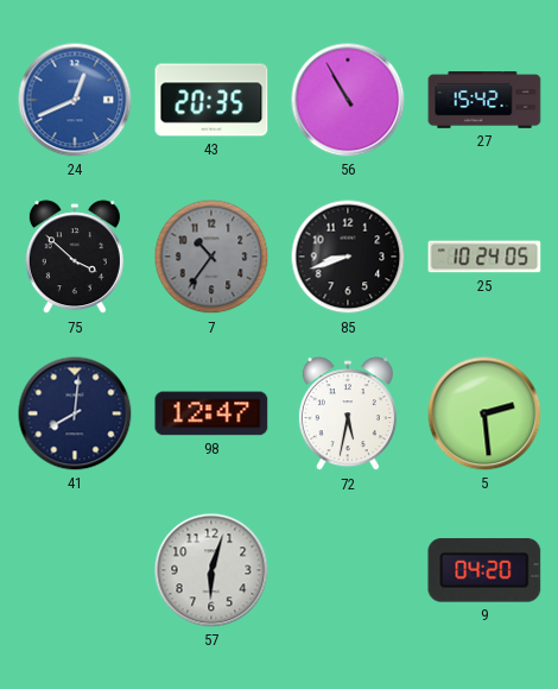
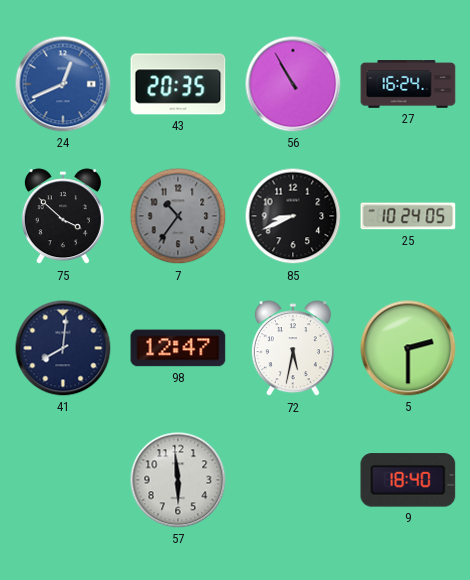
27: 15:42 -> 16:24
85: 8:42 -> 8:41
5: 2:29 -> 2:30
57: 6:03 -> 5:59
9: 04:20 -> 18:40
